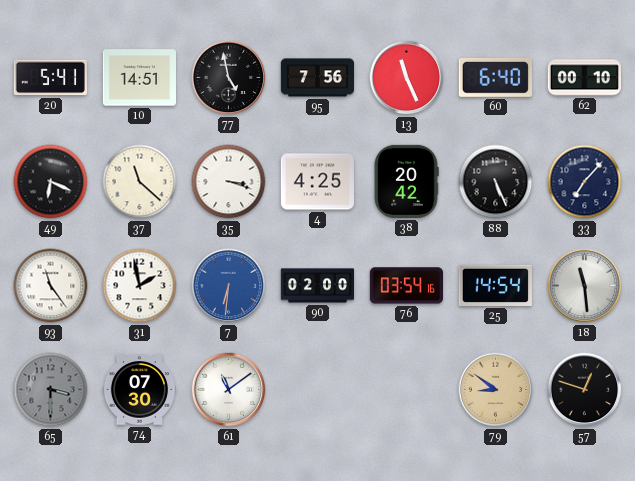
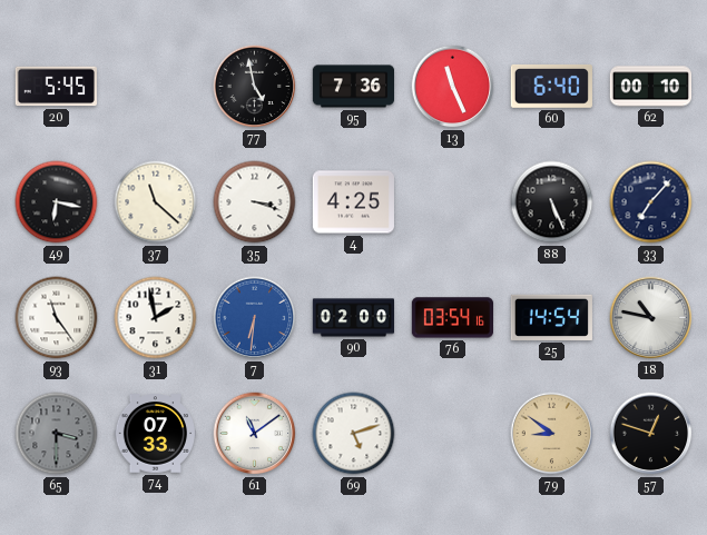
20: 5:41 -> 5:45
10: 14:51 -> none
95: 7:56 -> 7:36
49: 6:19 -> 6:17
38: 20:42 -> none
18: 11:29 -> 10:47
74: 07:30 -> 07:33
69: none -> 5:12
